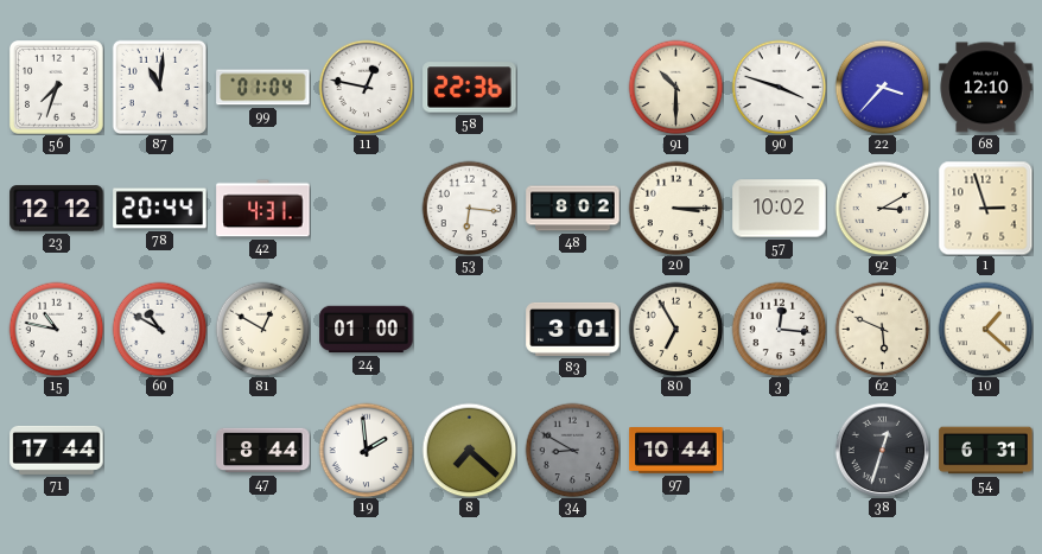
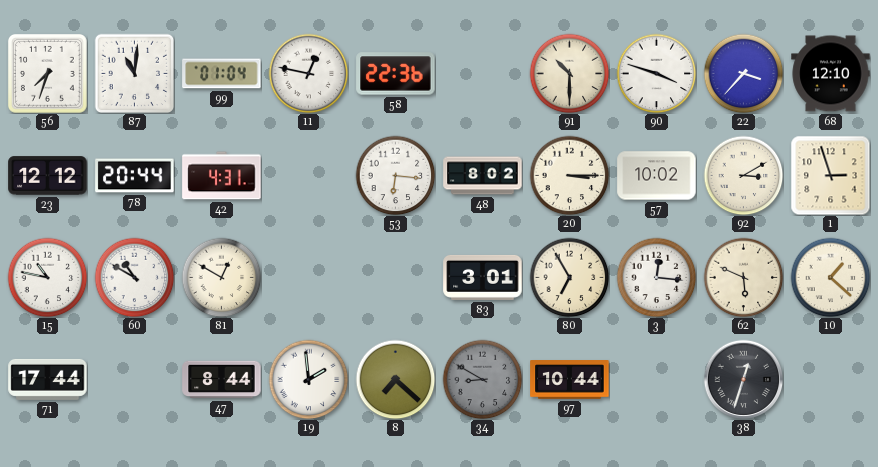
24: 01:00 -> none
54: 6:31 -> none
